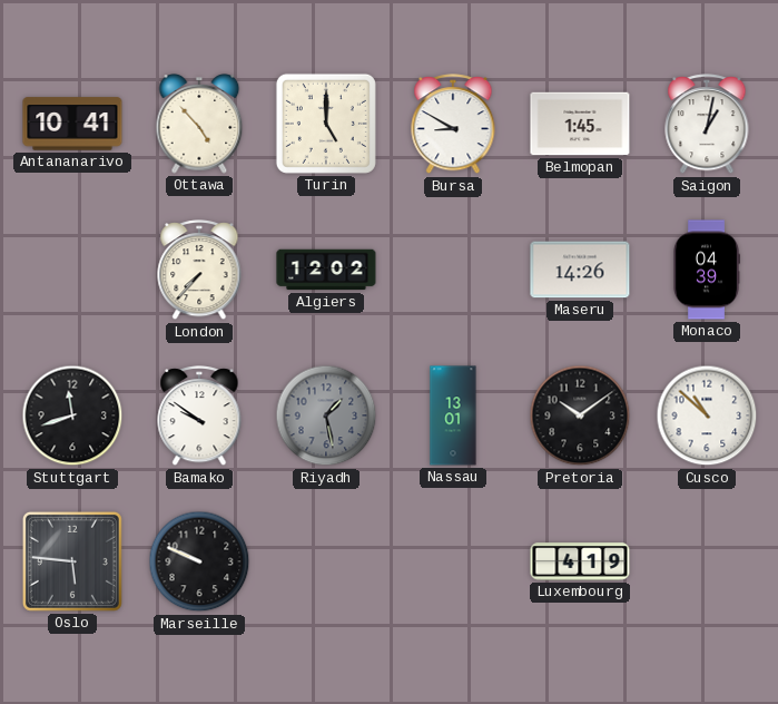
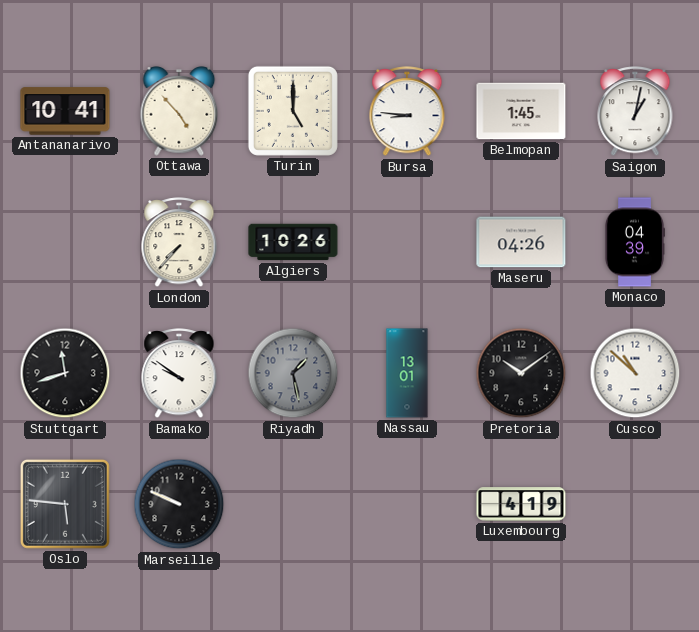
Bursa: 8:50 -> 8:46
Algiers: 12:02 -> 10:26
Maseru: 14:26 -> 04:26
